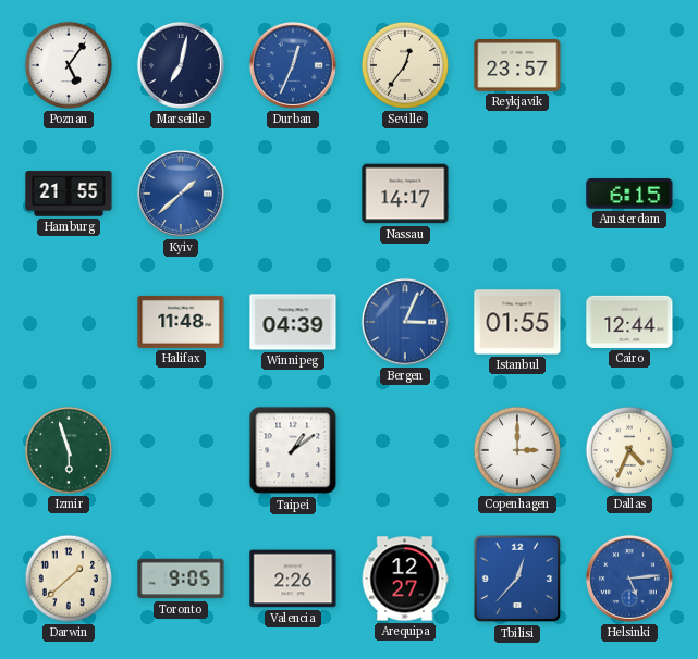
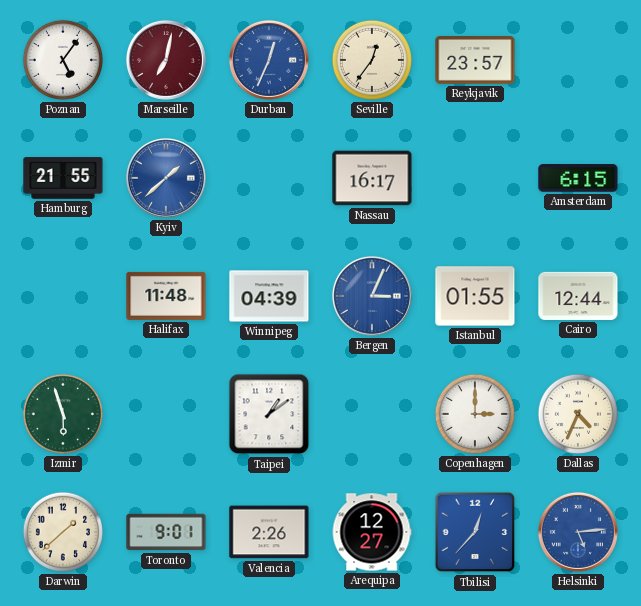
Marseille dial: navy -> burgundy
Nassau: 14:17 -> 16:17
Toronto: 9:05 -> 9:01
